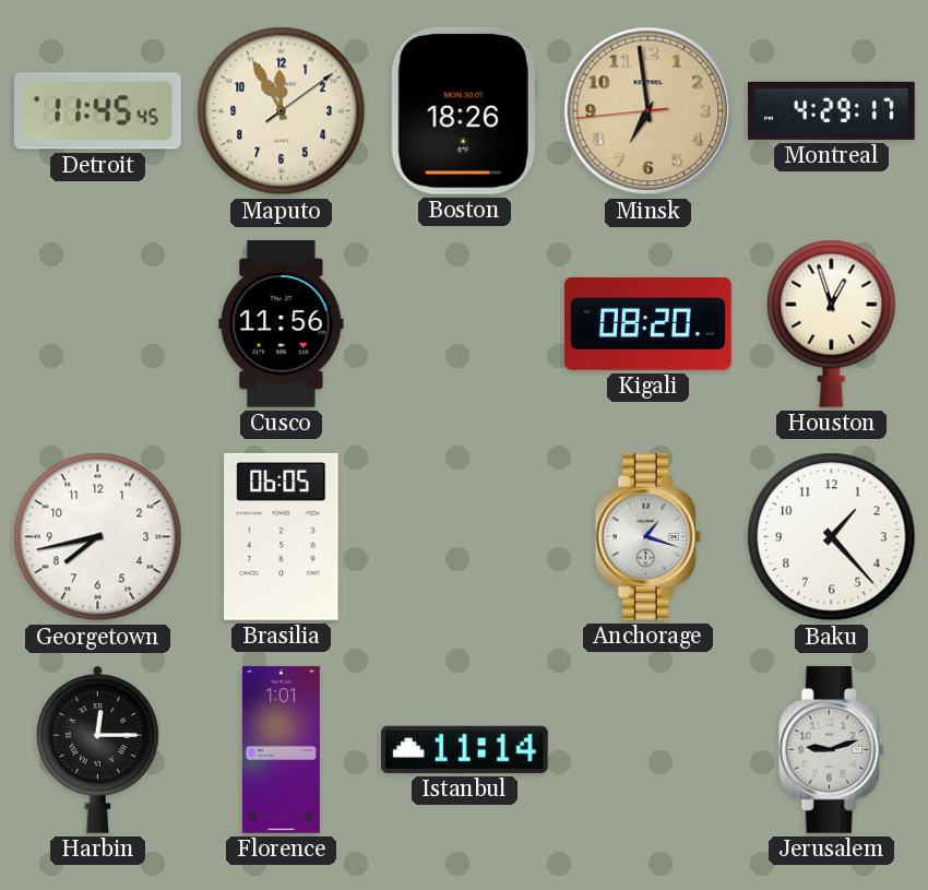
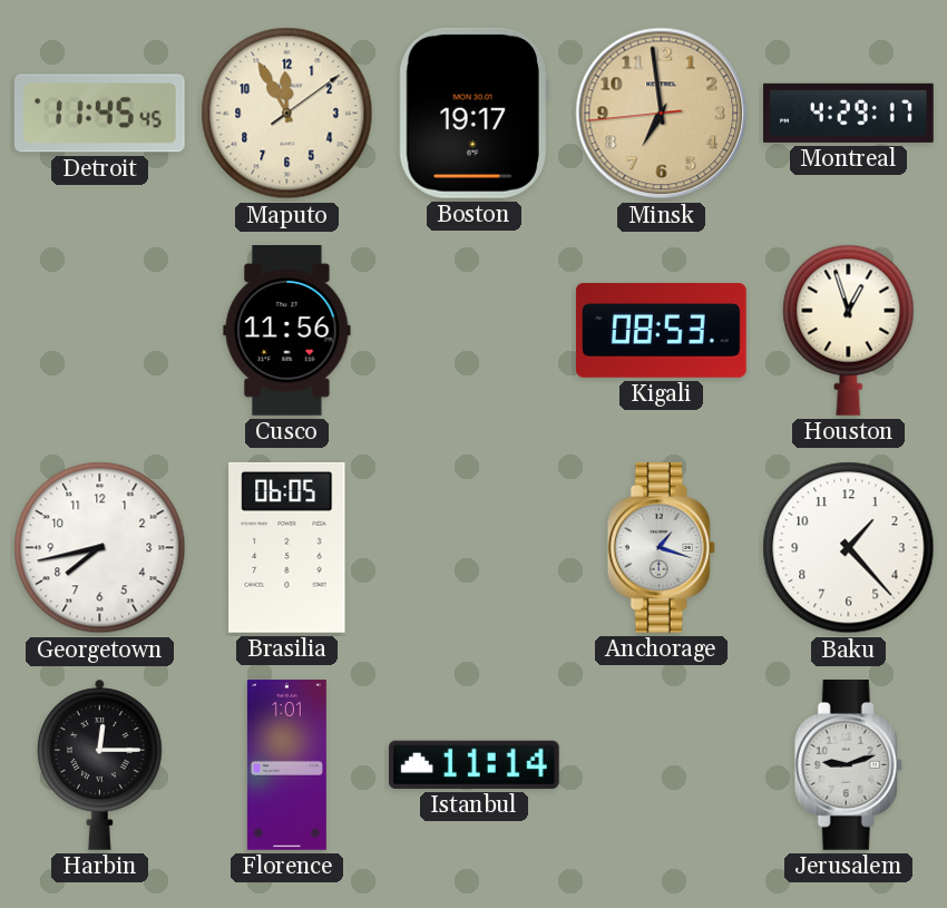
Boston: 18:26 -> 19:17
Kigali: 08:20 -> 08:53
